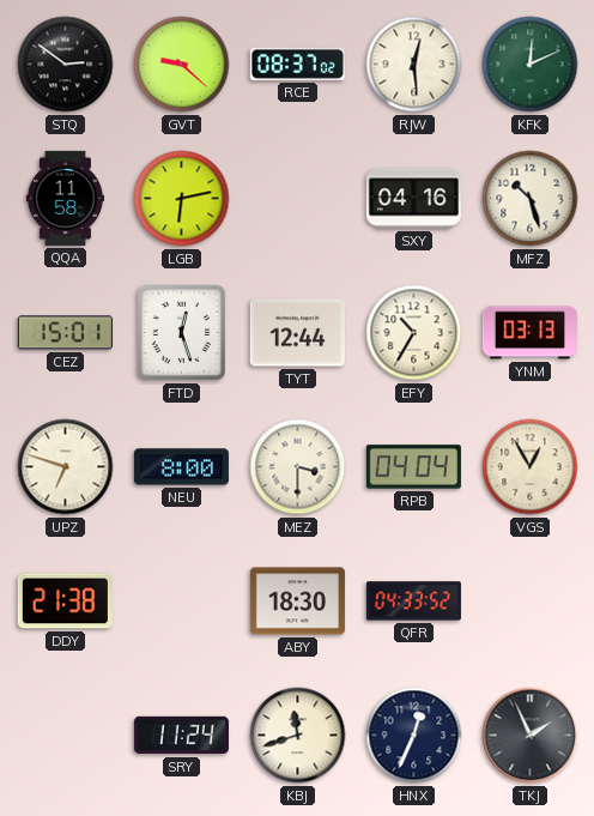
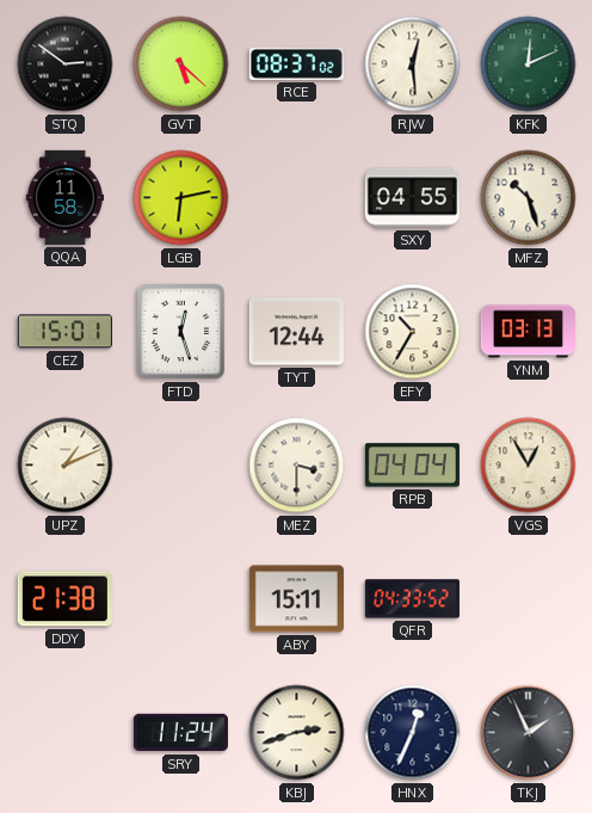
GVT: 9:22 -> 5:22
SXY: 04:16 -> 04:55
UPZ: 6:48 -> 1:11
NEU: 8:00 -> none
ABY: 18:30 -> 15:11
KBJ: 11:42 -> 2:42
